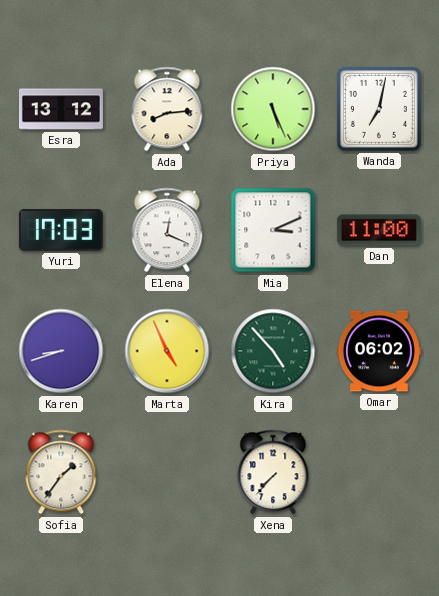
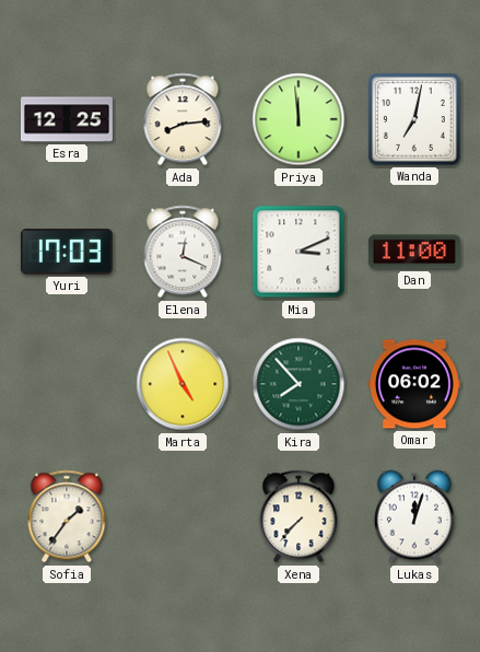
Esra: 13:12 -> 12:25
Priya: 5:26 -> 11:59
Karen: 8:42 -> none
Kira: 4:53 -> 7:53
Lukas: none -> 12:03
